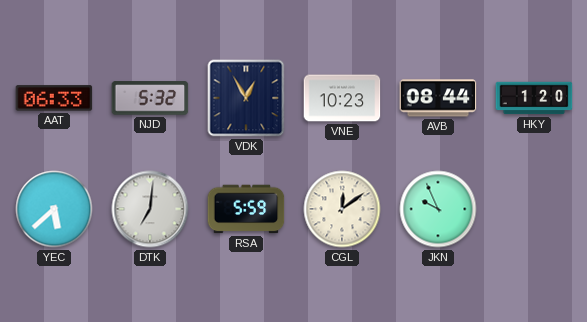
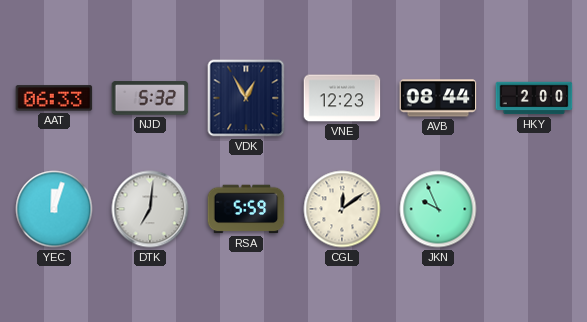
VNE: 10:23 -> 12:23
HKY: 1:20 -> 2:00
YEC: 5:38 -> 12:03
